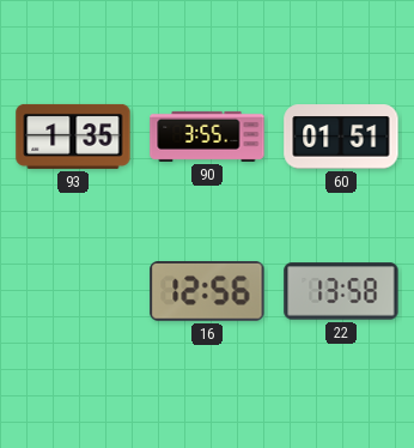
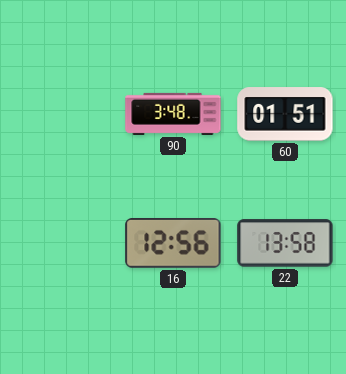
93: 1:35 -> none
90: 3:55 -> 3:48
